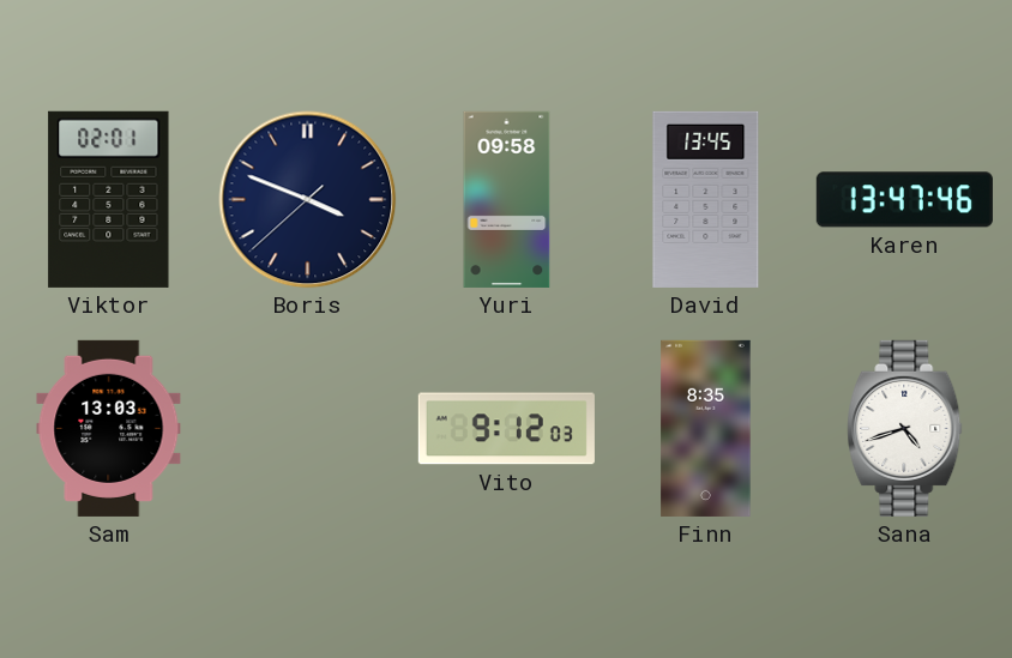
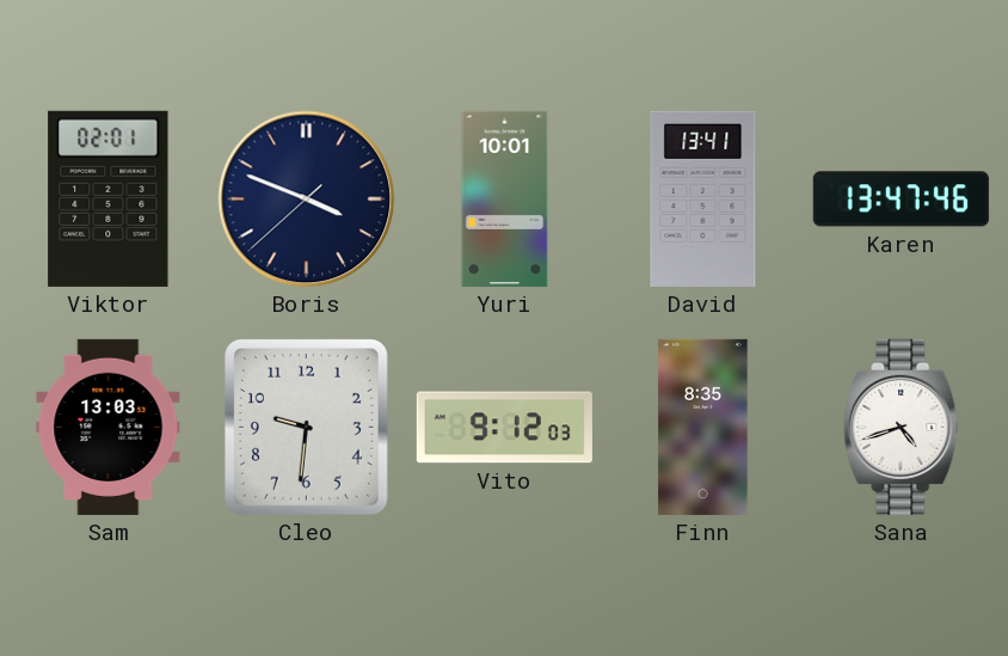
Yuri: 09:58 -> 10:01
David: 13:45 -> 13:41
Cleo: none -> 9:31
